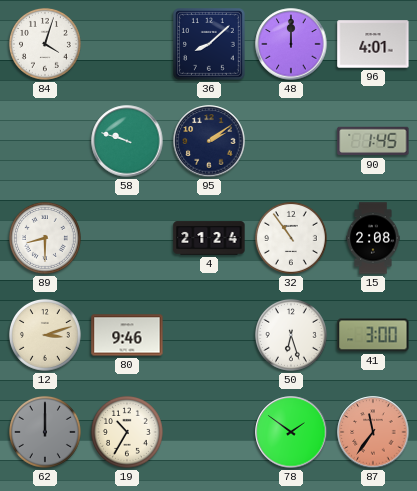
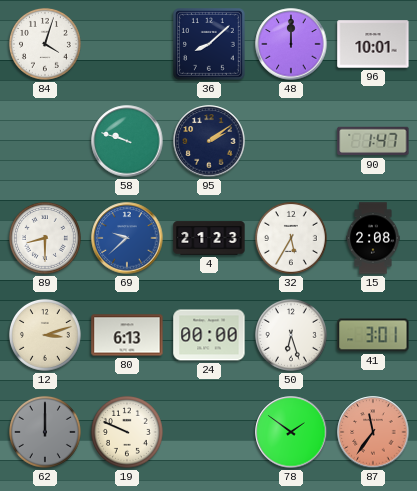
96: 4:01 -> 10:01
90: 1:45 -> 1:47
69: none -> 9:38
4: 21:24 -> 21:23
32: 10:54 -> 5:35
80: 9:46 -> 6:13
24: none -> 00:00
41: 3:00 -> 3:01
19: 10:35 -> 9:49
